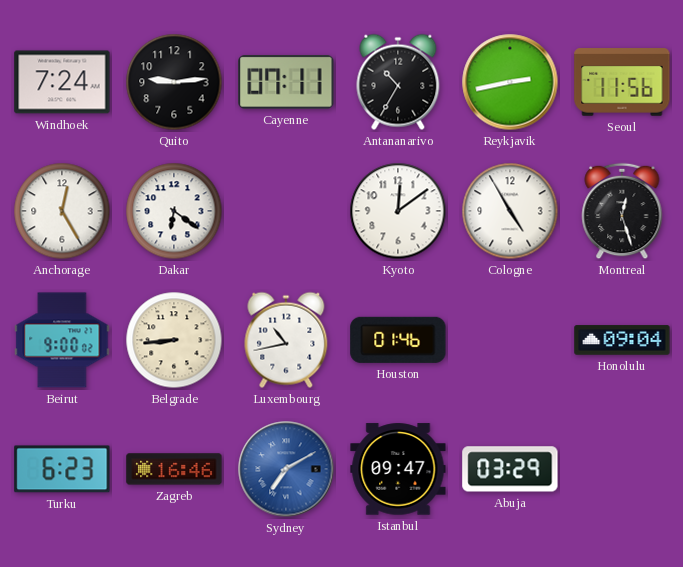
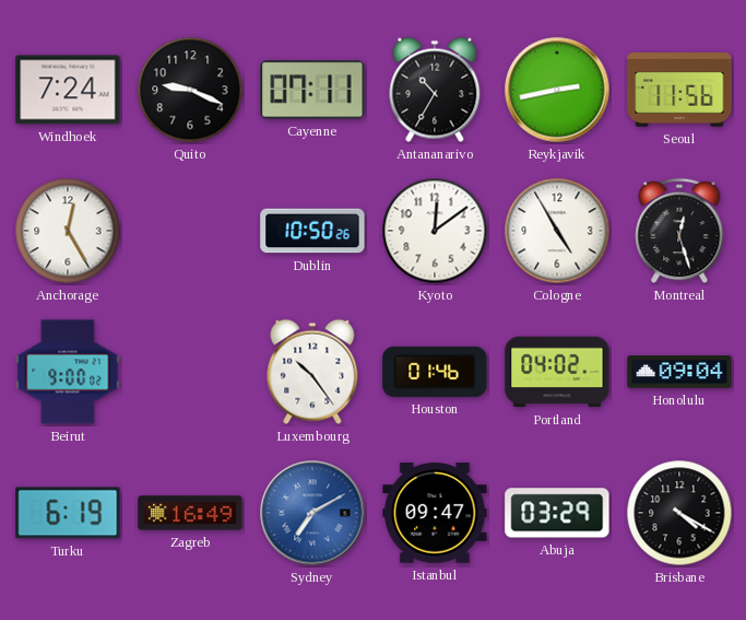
Quito: 9:14 -> 9:19
Dakar: 6:21 -> none
Dublin: none -> 10:50
Belgrade: 8:44 -> none
Luxembourg: 10:43 -> 10:24
Portland: none -> 04:02
Turku: 6:23 -> 6:19
Zagreb: 16:46 -> 16:49
Brisbane: none -> 4:20
